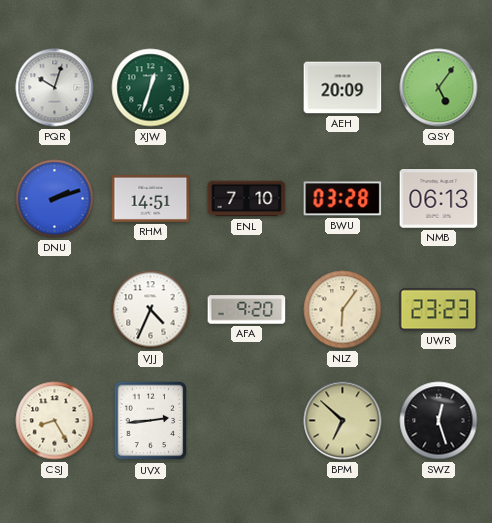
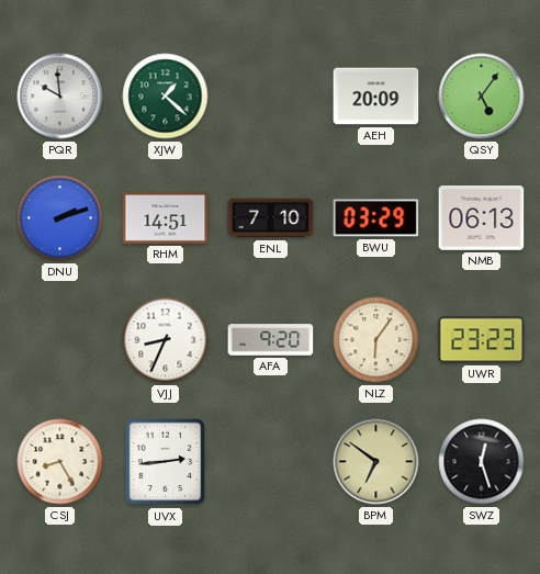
PQR: 10:03 -> 9:59
XJW: 12:33 -> 1:22
BWU: 03:28 -> 03:29
VJJ: 4:34 -> 8:34
BPM: 6:52 -> 6:51
